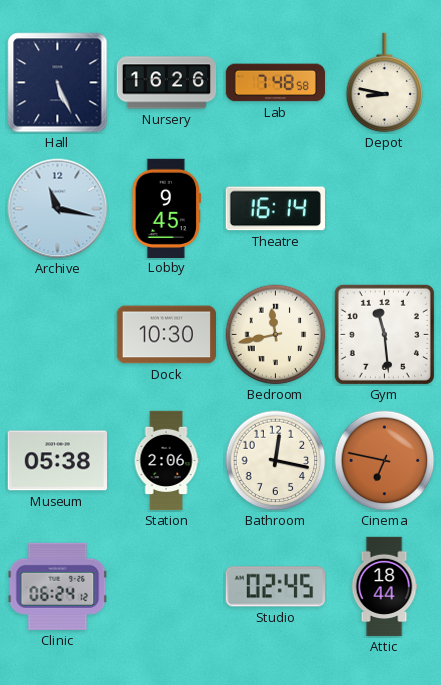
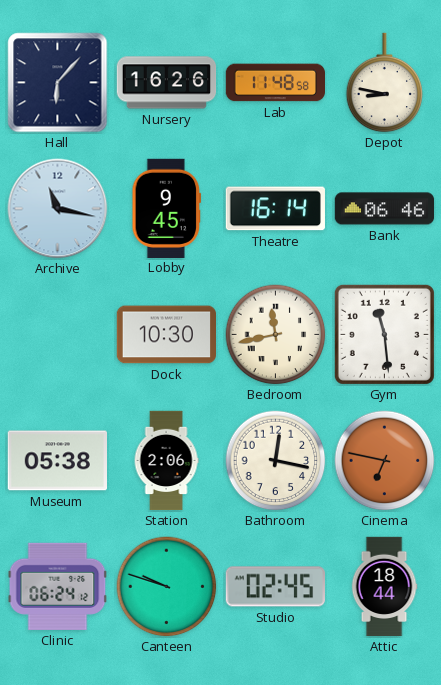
Hall: 5:26 -> 6:07
Lab: 7:48 -> 11:48
Bank: none -> 06:46
Canteen: none -> 9:48
